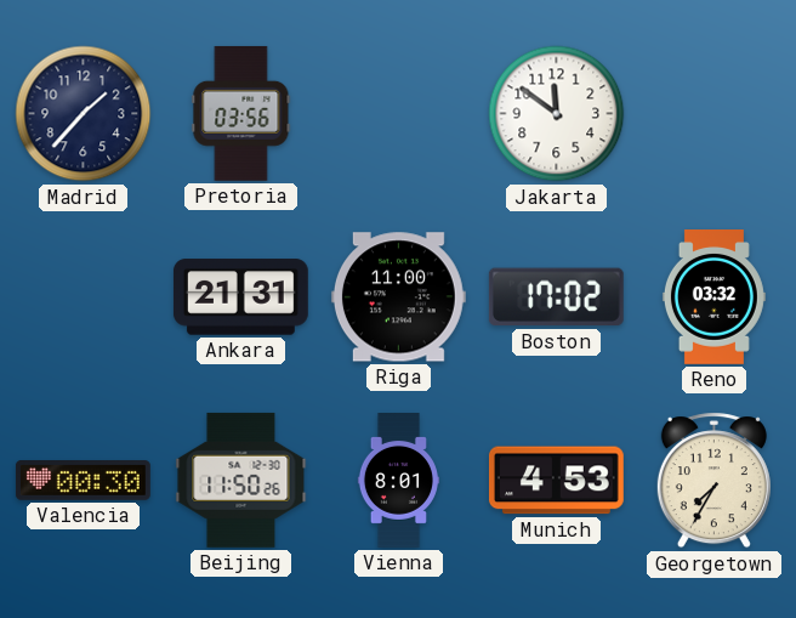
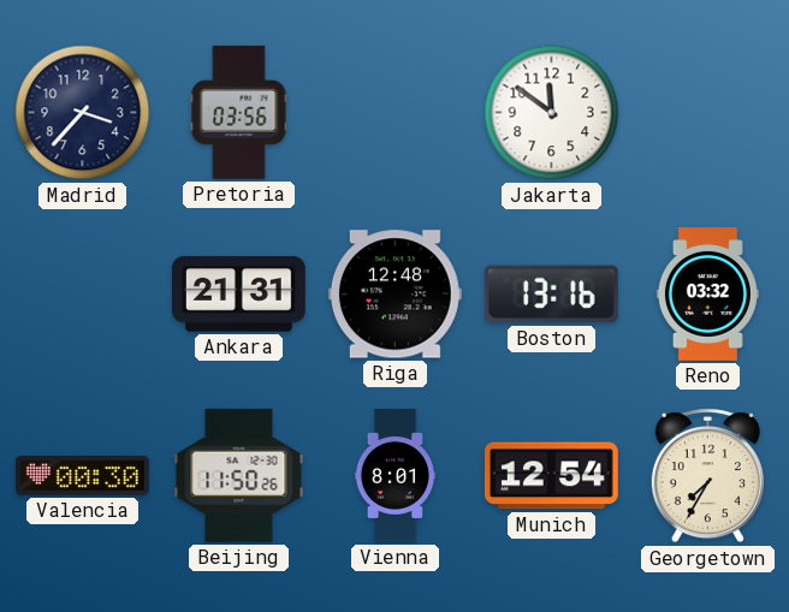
Madrid: 1:37 -> 3:37
Riga: 11:00 -> 12:48
Boston: 17:02 -> 13:16
Munich: 4:53 -> 12:54
